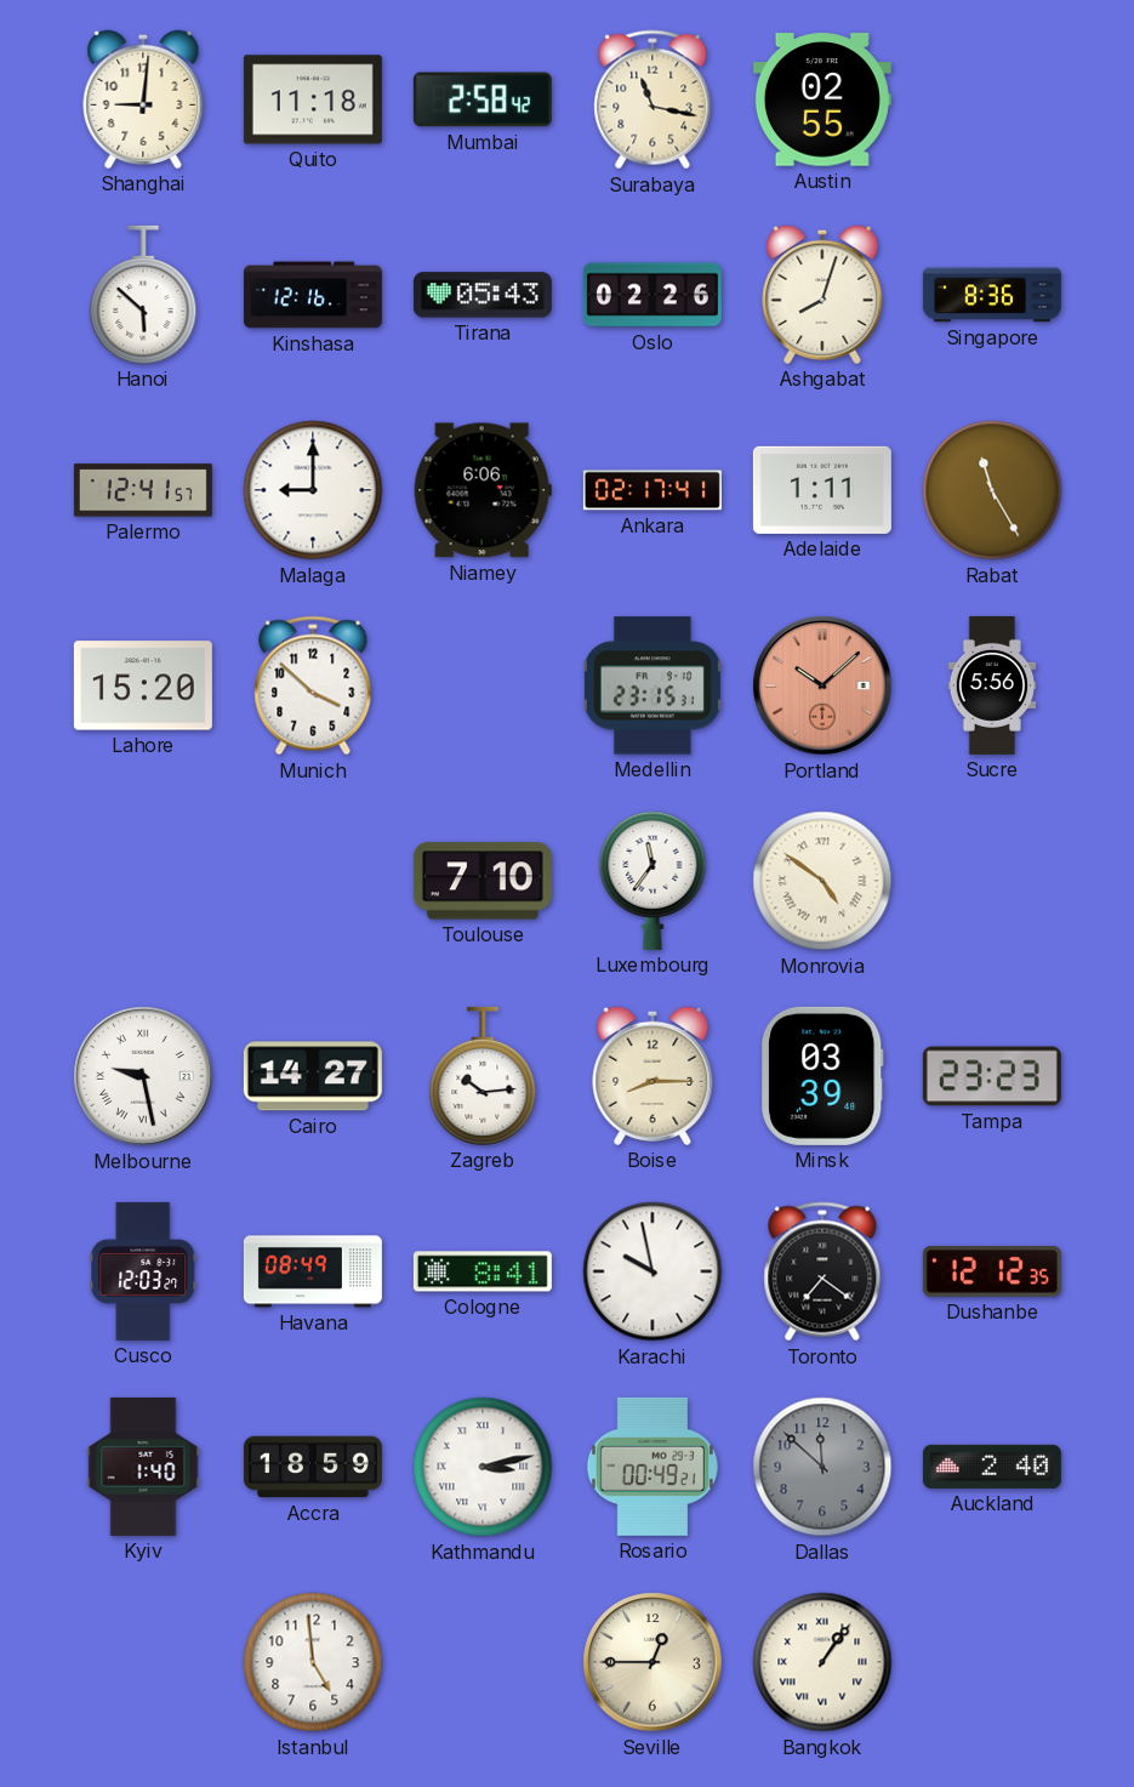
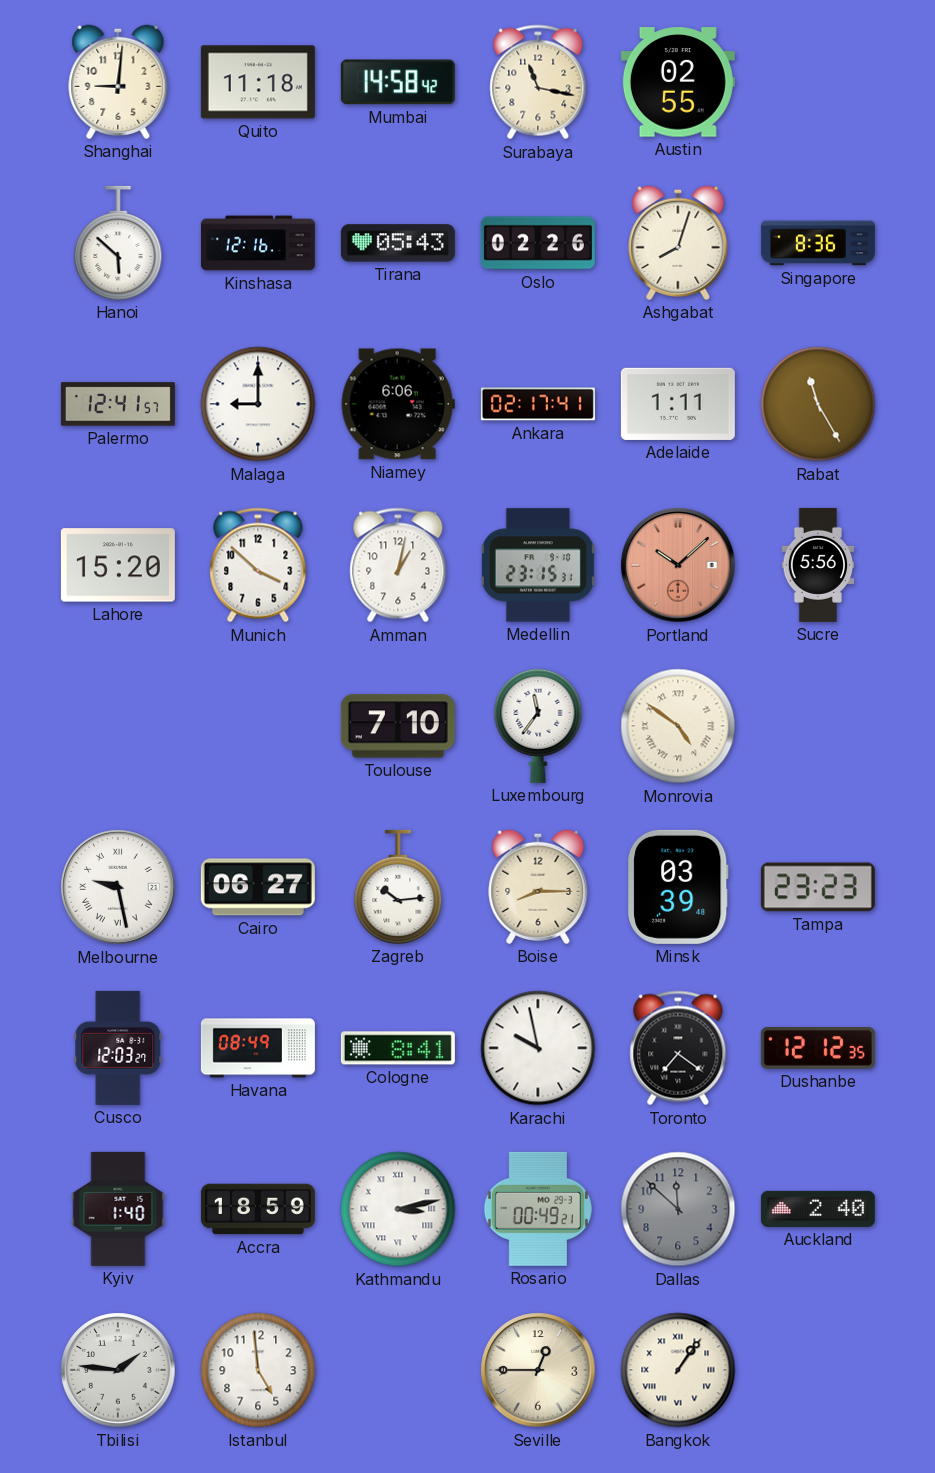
Mumbai: 2:58 -> 14:58
Amman: none -> 1:02
Cairo: 14:27 -> 06:27
Tbilisi: none -> 1:46
